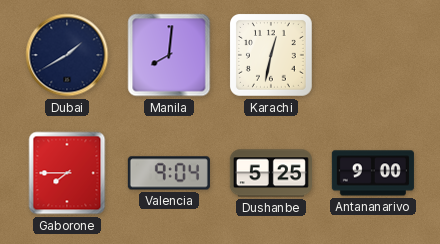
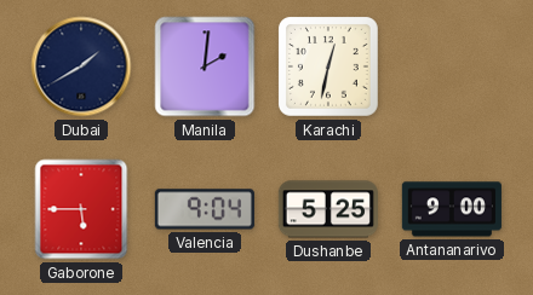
Manila: 8:01 -> 2:01
Gaborone: 7:45 -> 5:45
